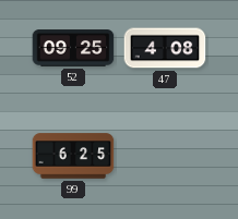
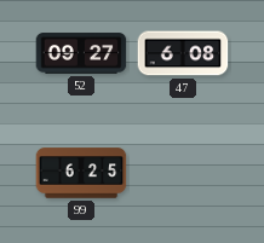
52: 09:25 -> 09:27
47: 4:08 -> 6:08
